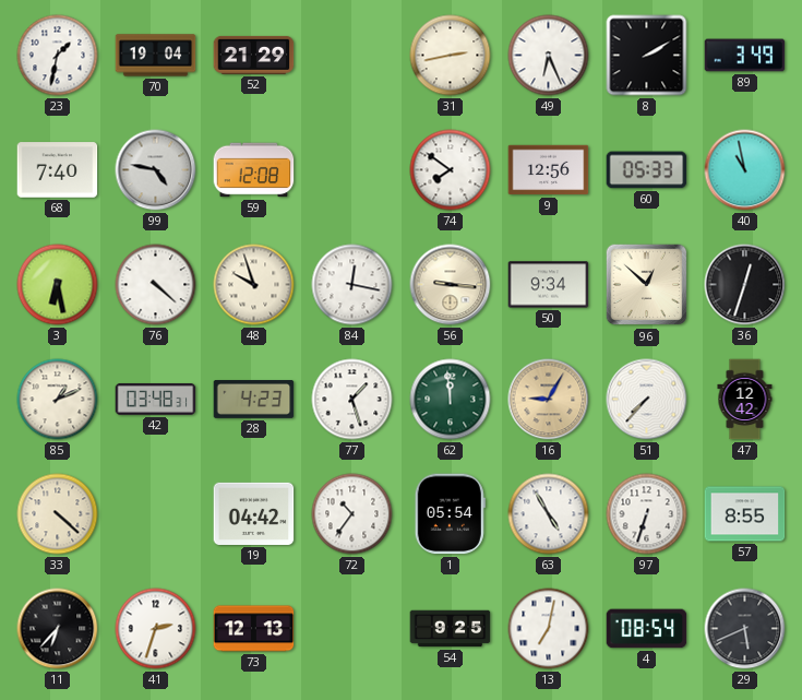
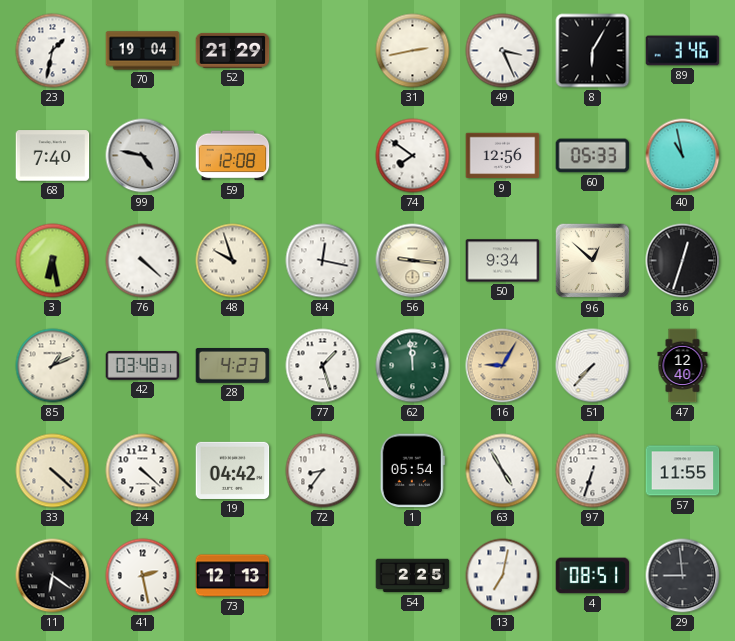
49: 6:26 -> 3:26
8: 2:10 -> 6:05
89: 3:49 -> 3:46
47: 12:42 -> 12:40
24: none -> 4:22
72: 10:36 -> 8:36
57: 8:55 -> 11:55
11: 6:37 -> 6:21
41: 2:33 -> 2:28
54: 9:25 -> 2:25
4: 08:54 -> 08:51
29: 5:41 -> 8:59
